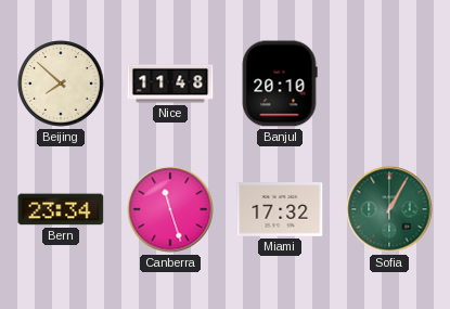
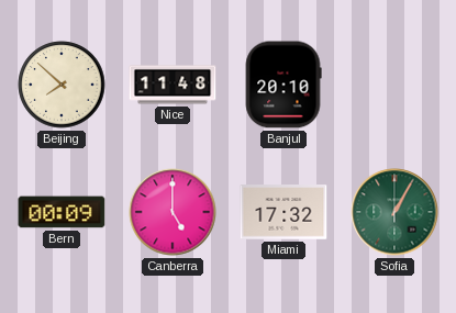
Bern: 23:34 -> 00:09
Canberra: 11:27 -> 5:00
